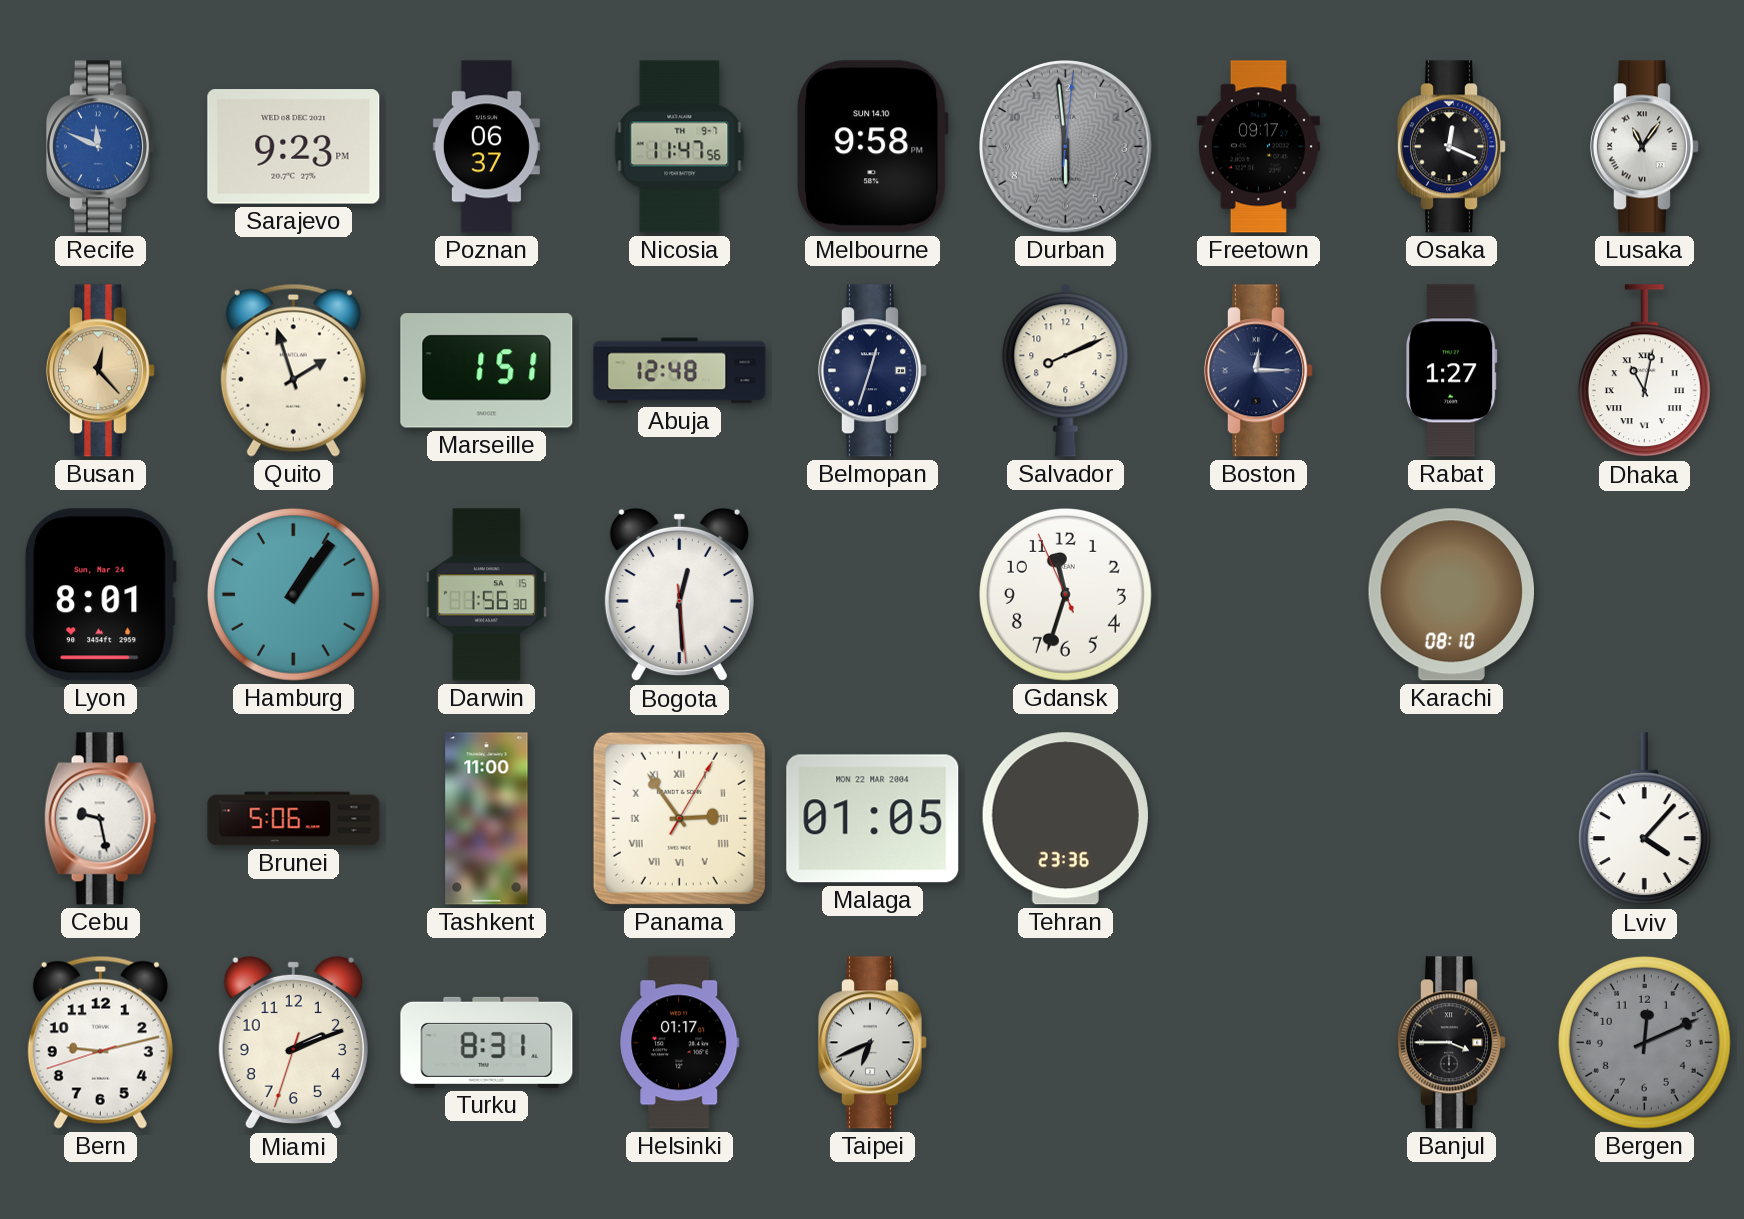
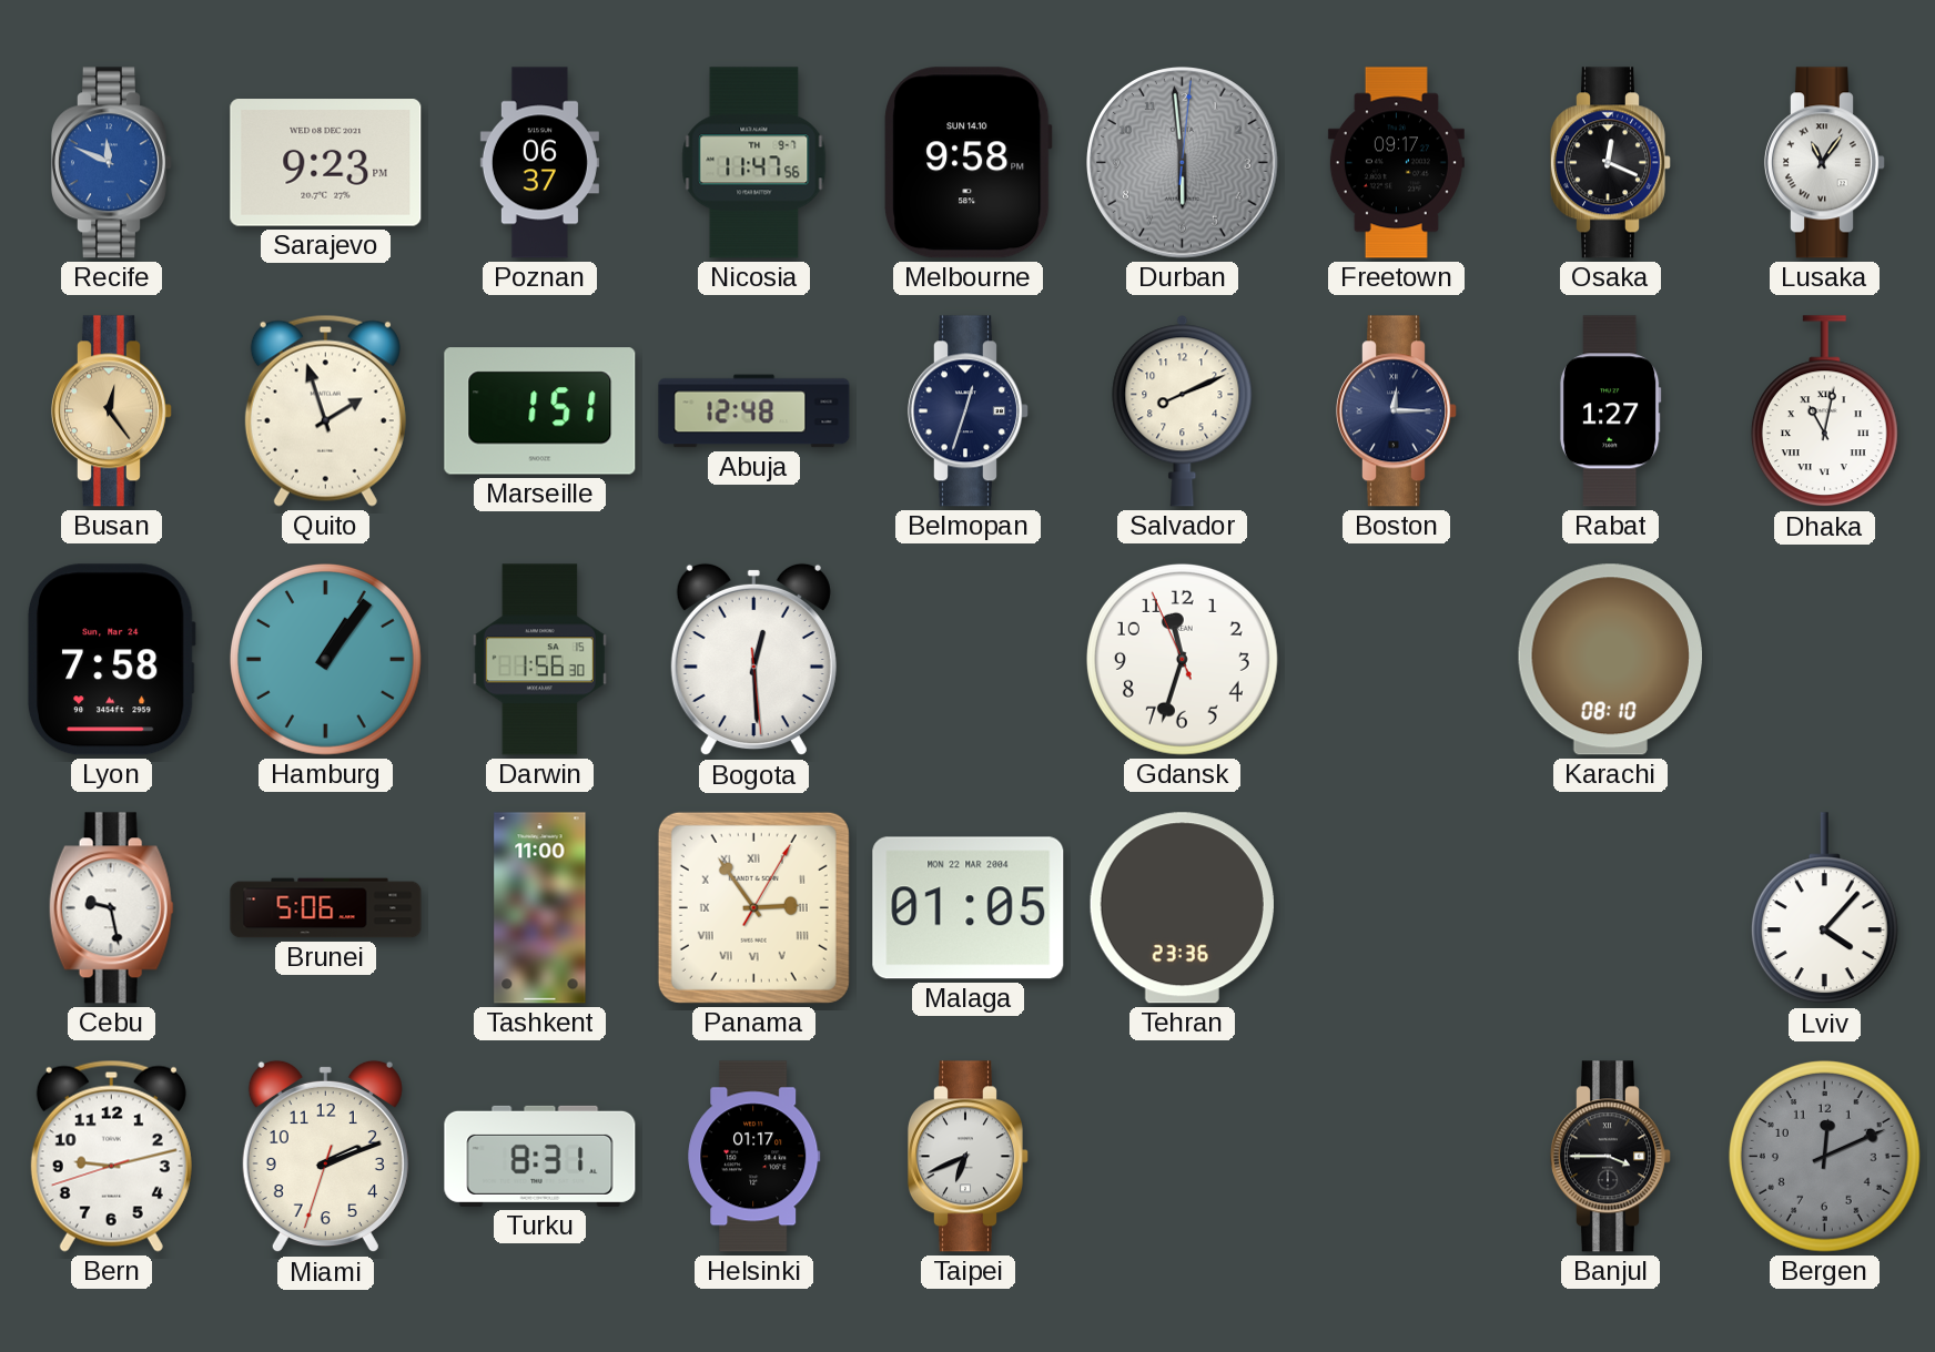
Busan: 12:23 -> 12:24
Lyon: 8:01 -> 7:58
